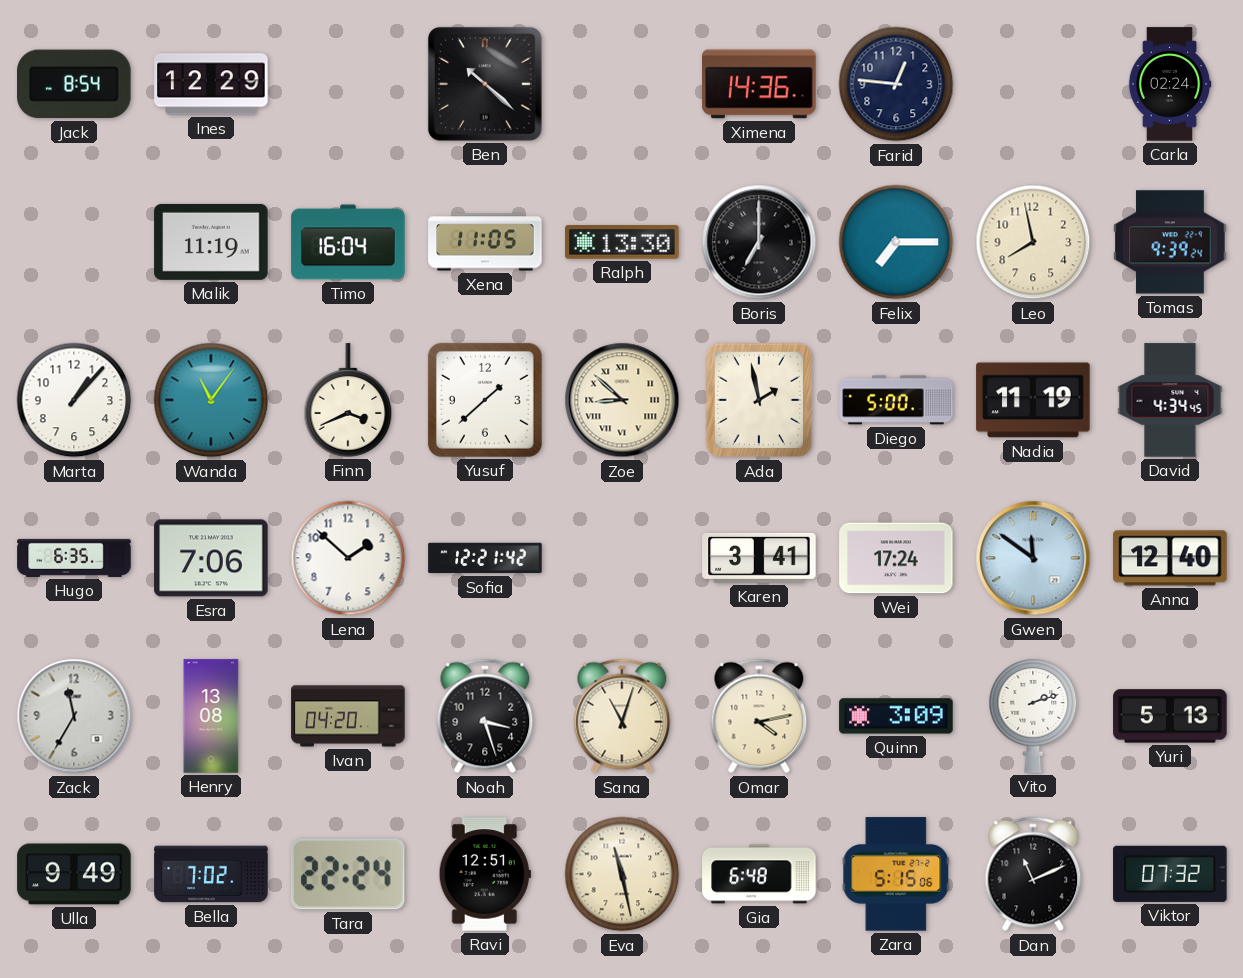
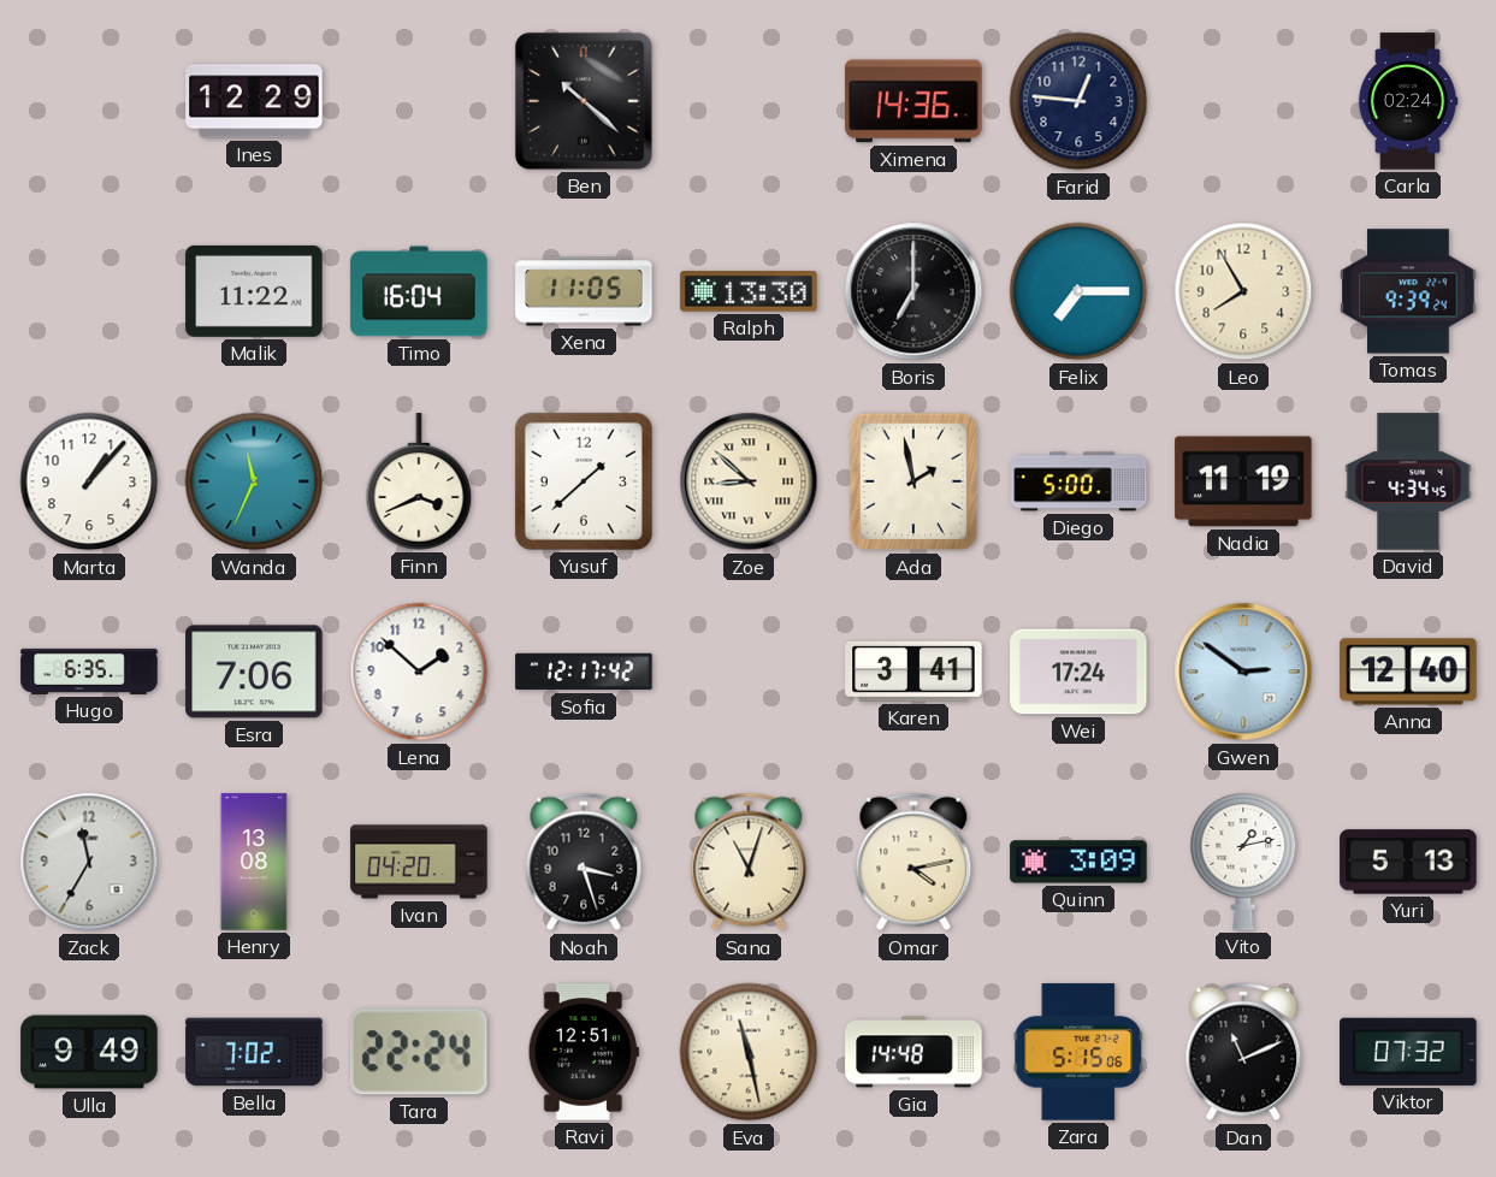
Jack: 8:54 -> none
Malik: 11:19 -> 11:22
Leo: 7:58 -> 7:55
Wanda: 11:06 -> 11:34
Sofia: 12:21 -> 12:17
Gwen: 11:51 -> 2:51
Vito: 2:12 -> 1:13
Gia: 6:48 -> 14:48
